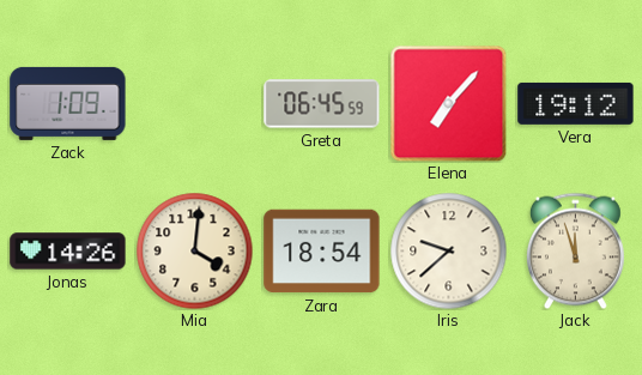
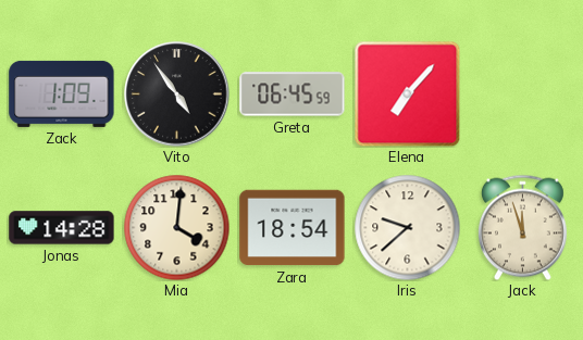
Vito: none -> 4:54
Vera: 19:12 -> none
Jonas: 14:26 -> 14:28
